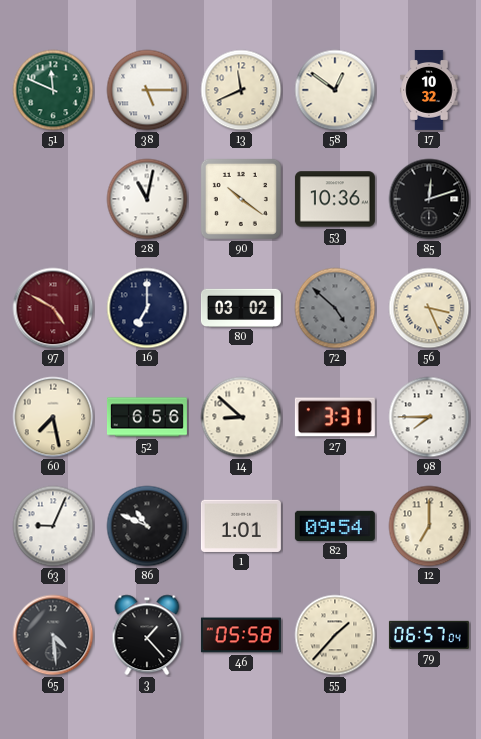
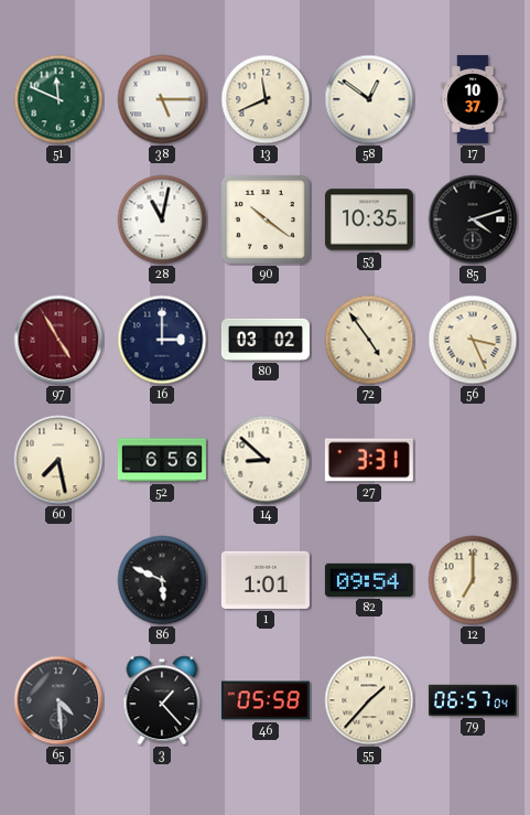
17: 10:32 -> 10:37
53: 10:36 -> 10:35
85: 12:12 -> 4:12
97: 4:50 -> 4:55
16: 7:00 -> 3:00
72: 4:52 -> 4:54
72 dial: grey -> cream
98: 7:45 -> none
63: 9:04 -> none
86: 10:49 -> 5:49
